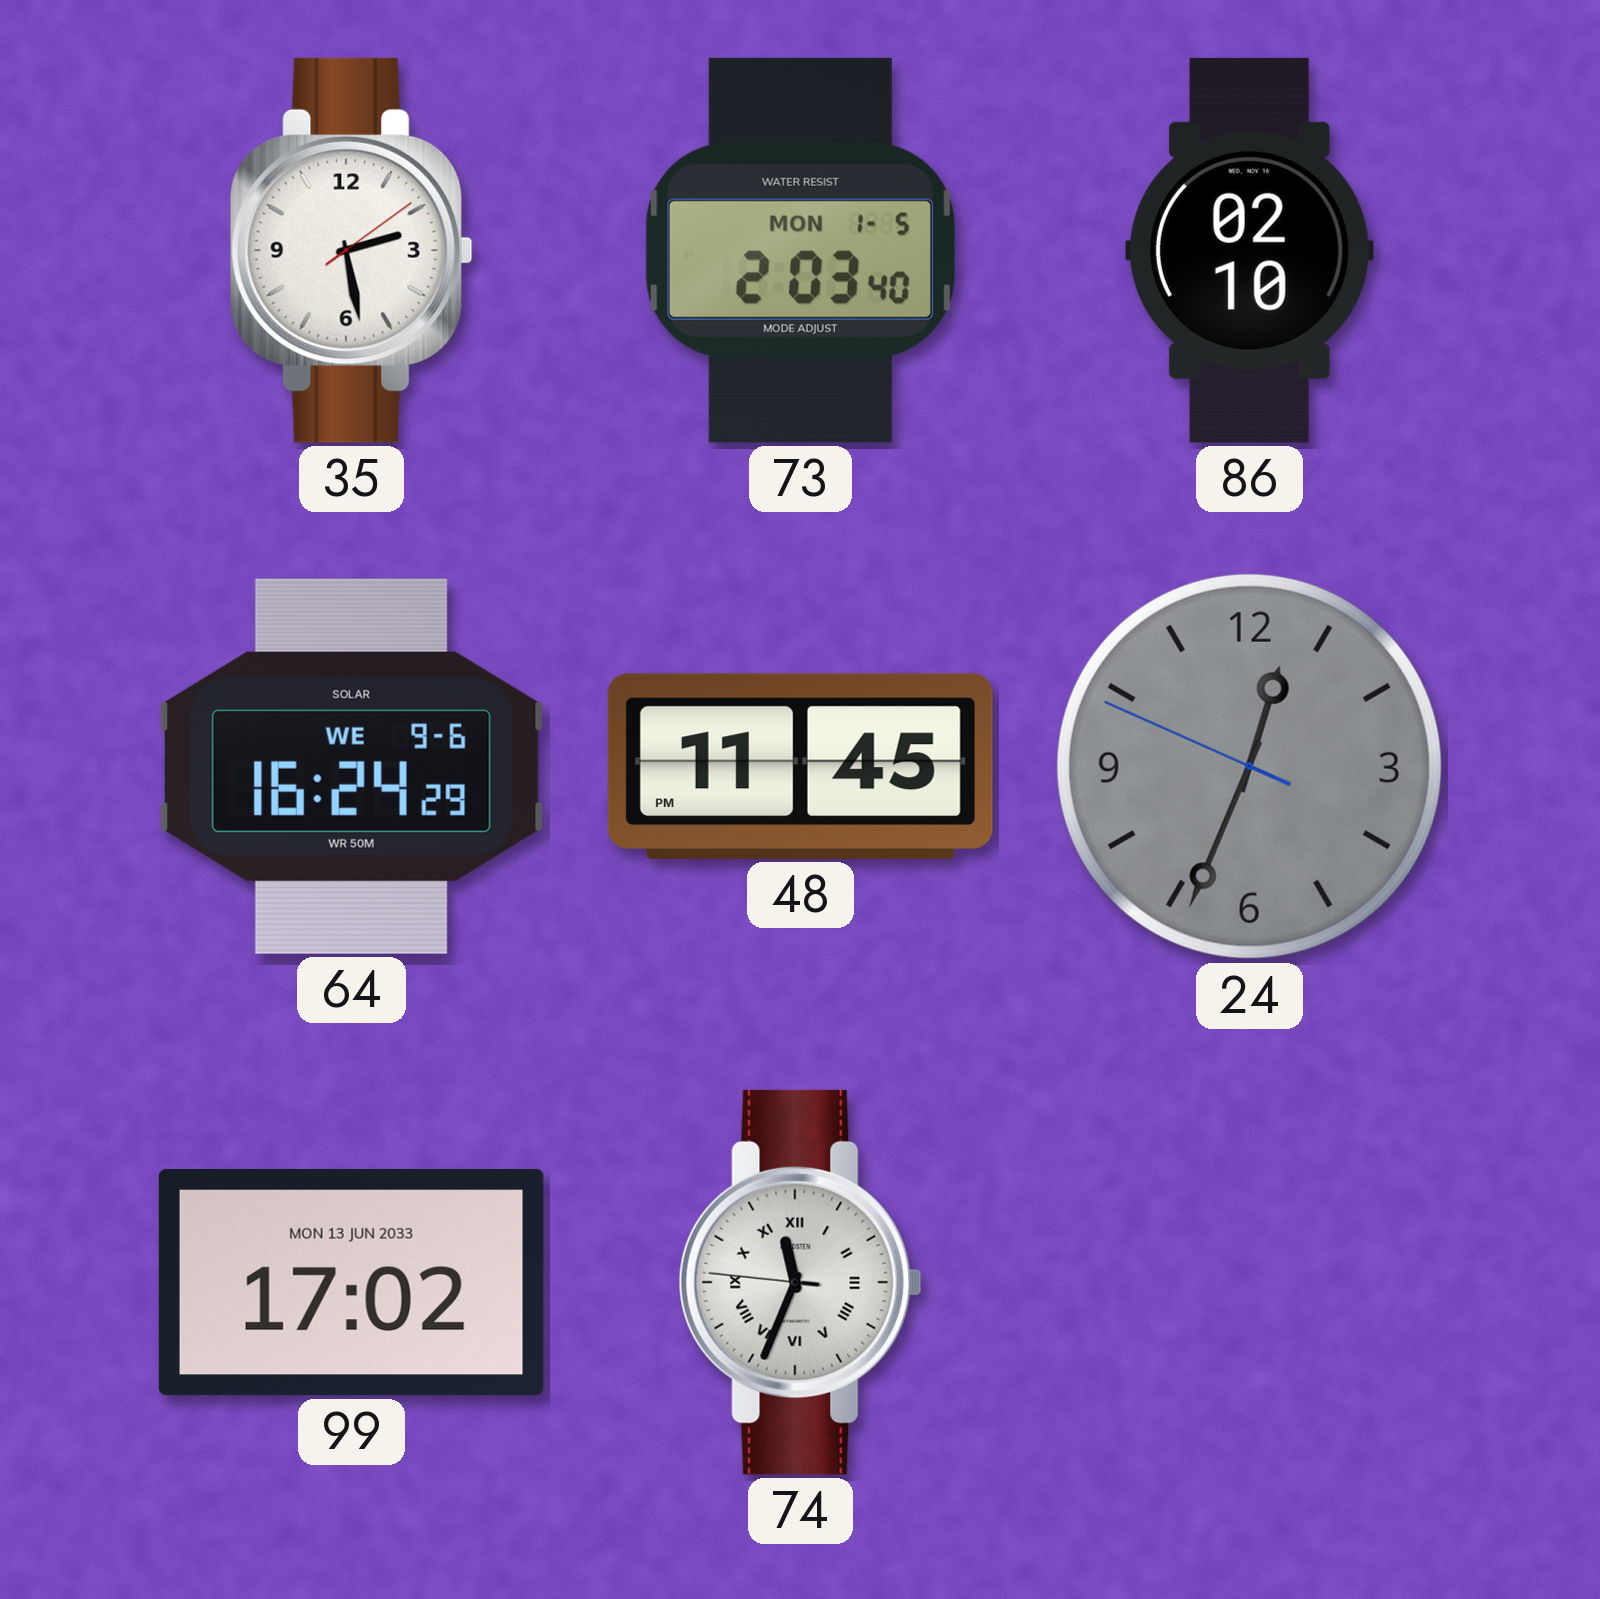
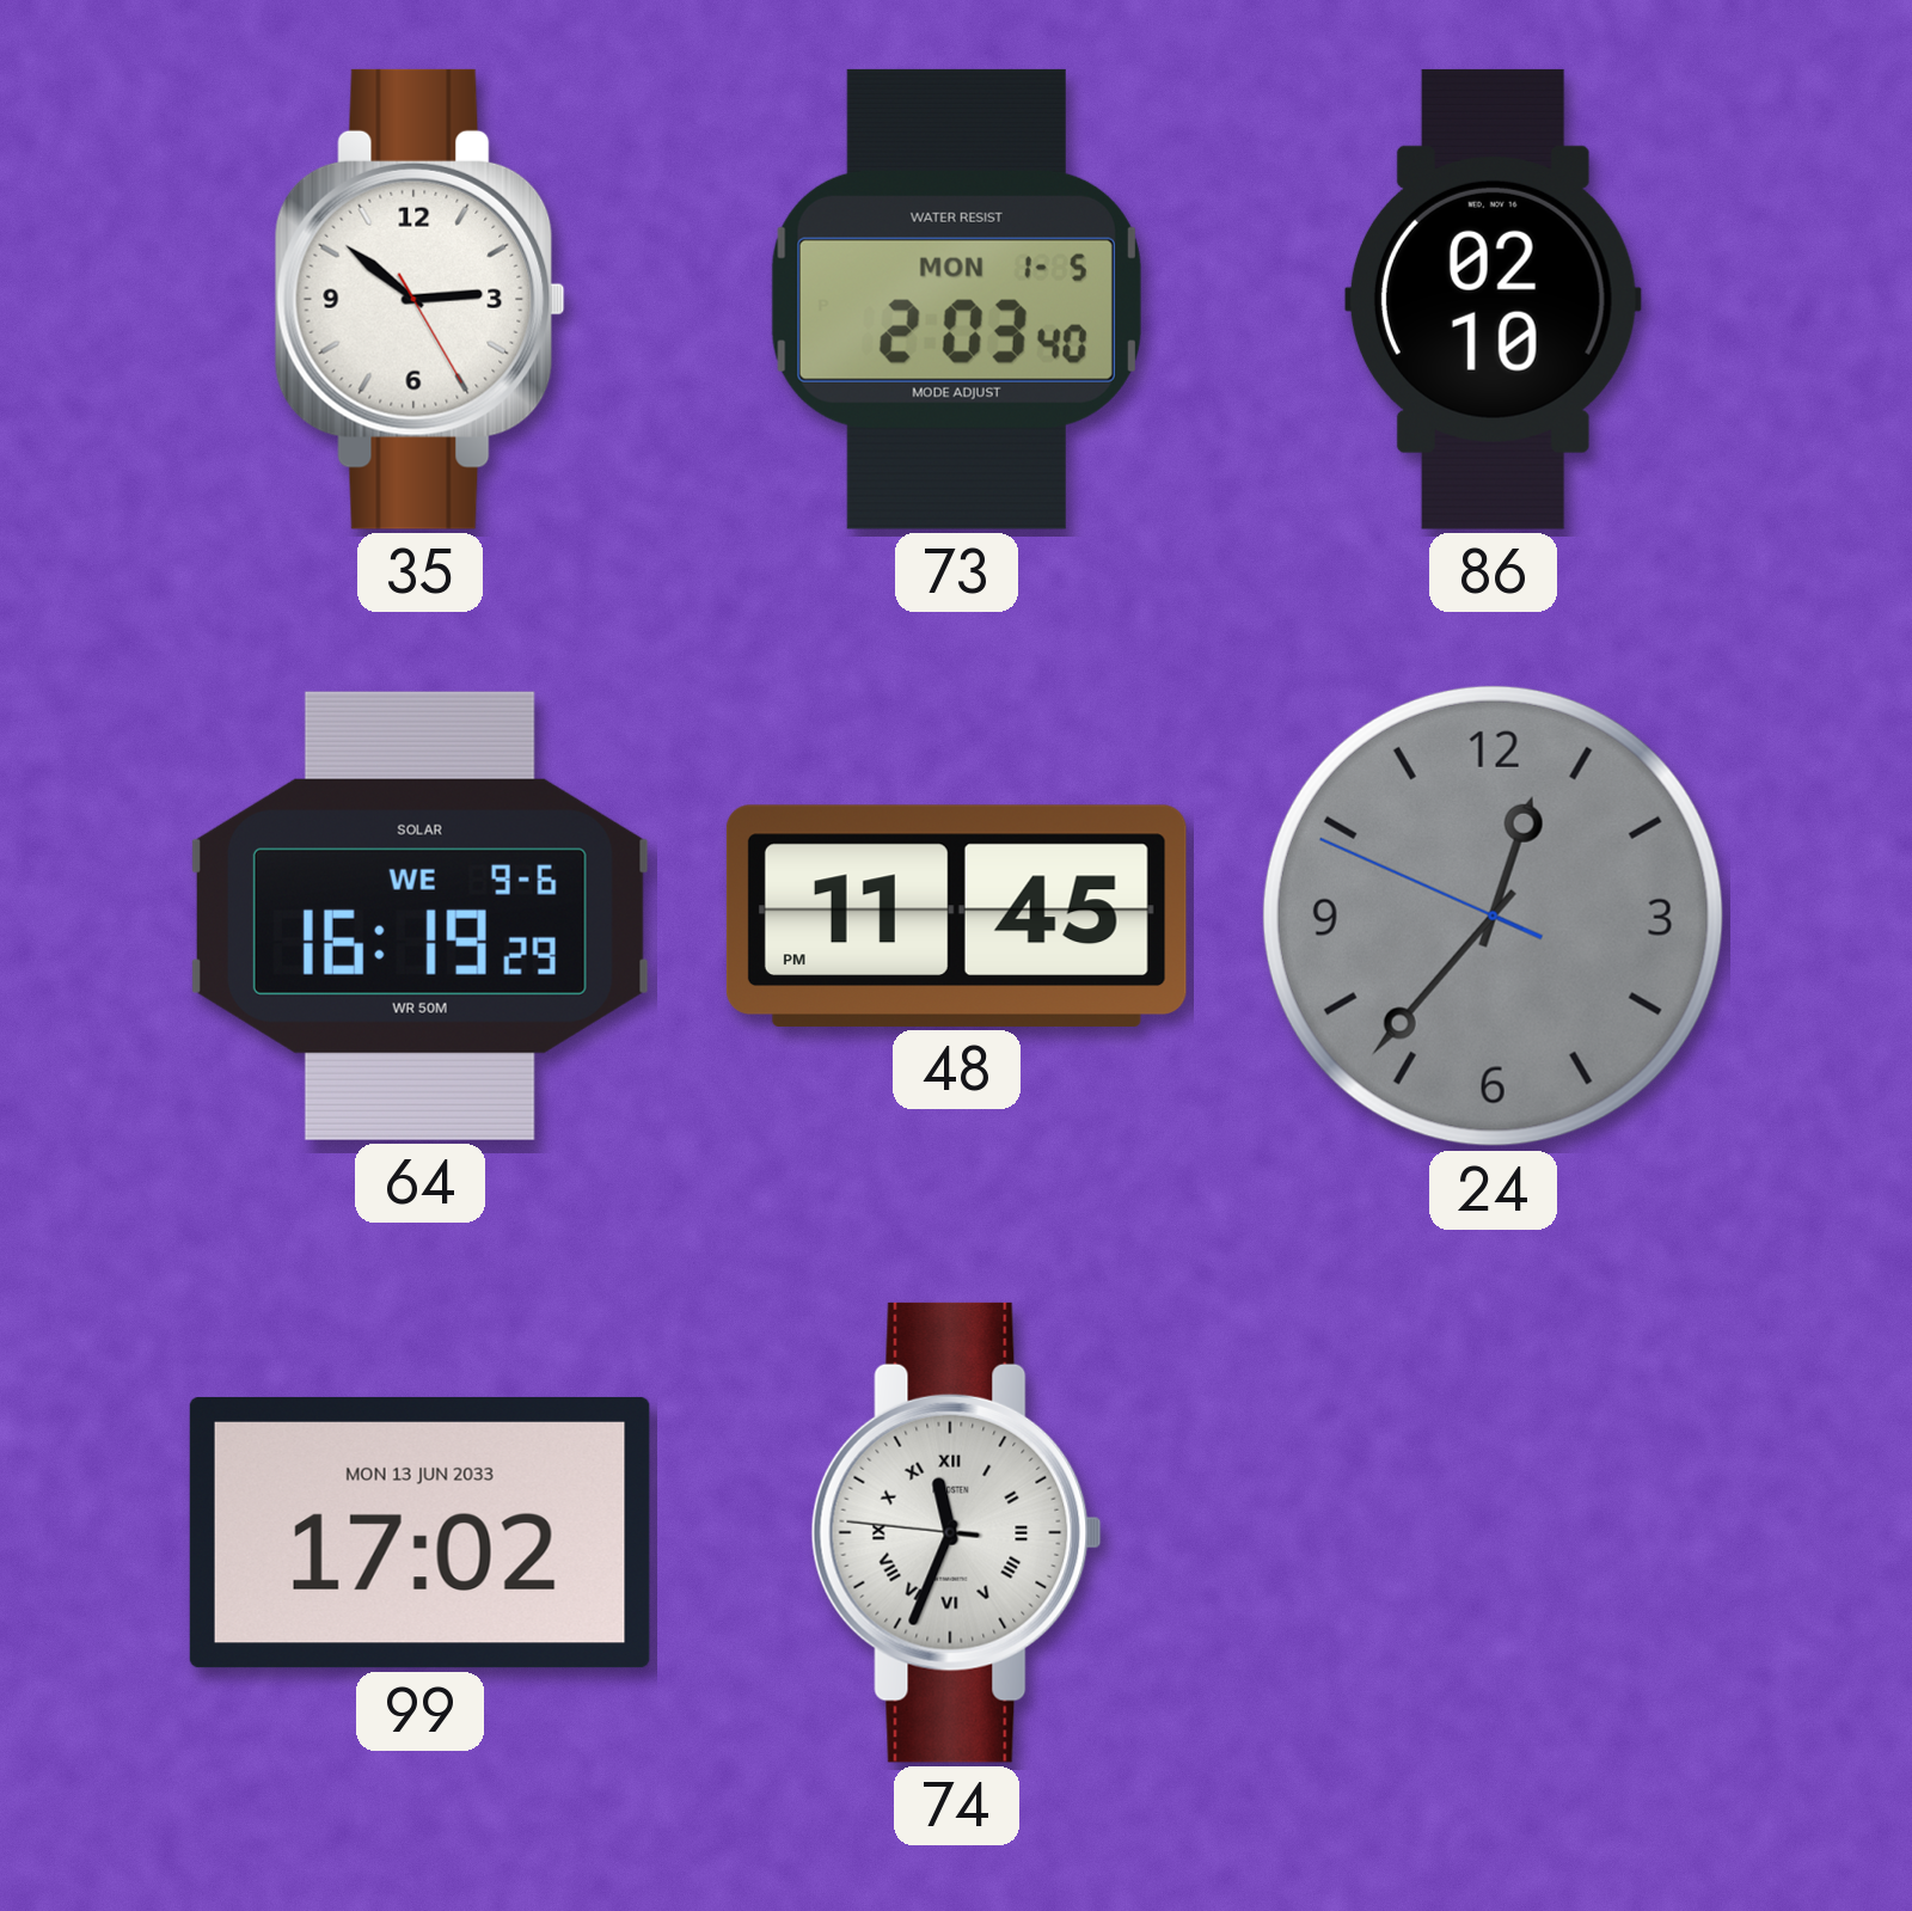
35: 2:28 -> 2:51
64: 16:24 -> 16:19
24: 12:33 -> 12:36
